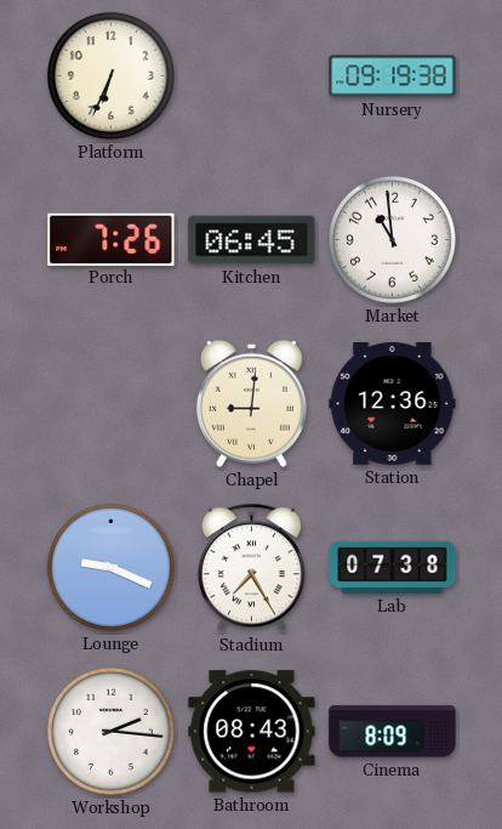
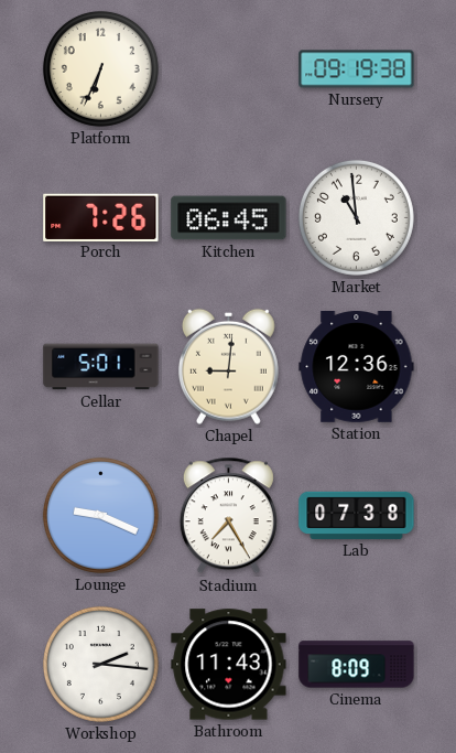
Cellar: none -> 5:01
Bathroom: 08:43 -> 11:43
